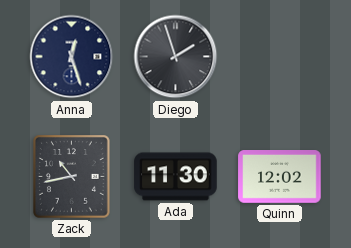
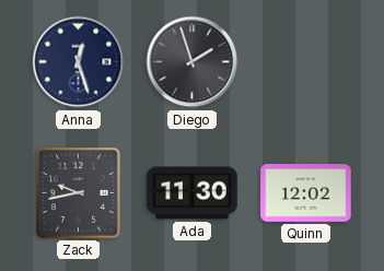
Zack: 10:43 -> 9:43
